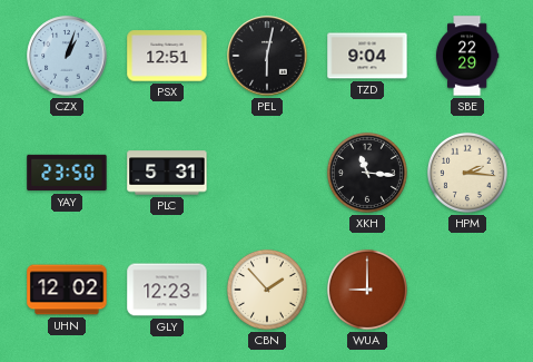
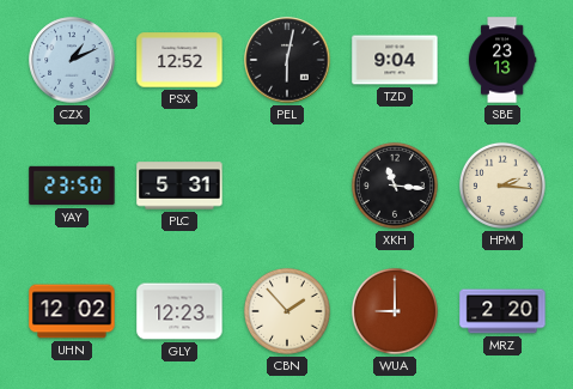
CZX: 1:03 -> 1:11
PSX: 12:51 -> 12:52
SBE: 22:29 -> 23:13
MRZ: none -> 2:20
